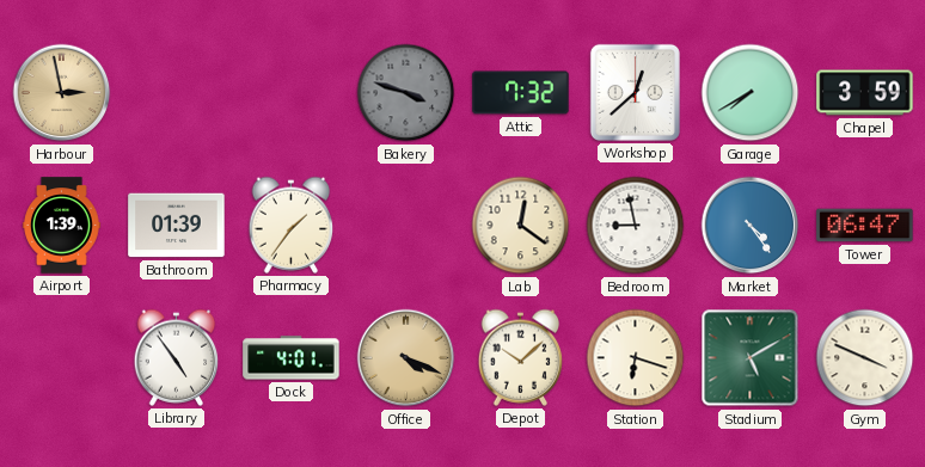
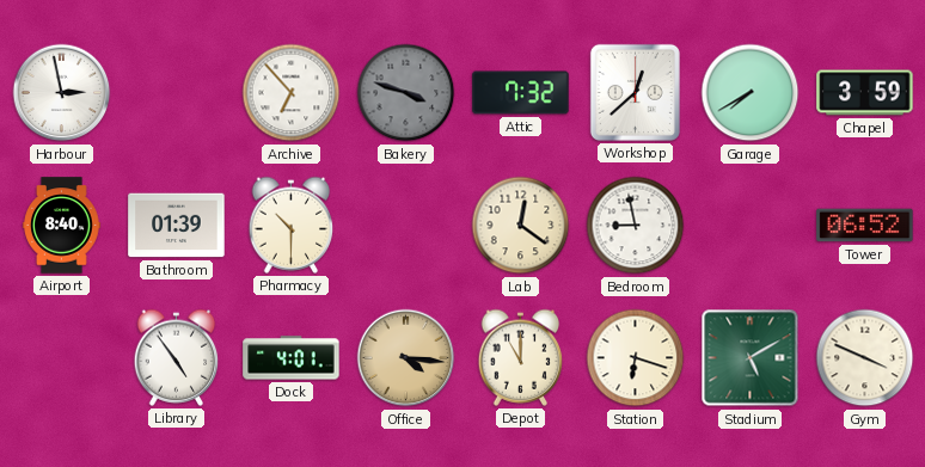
Harbour dial: champagne -> white
Archive: none -> 6:53
Airport: 1:39 -> 8:40
Pharmacy: 1:36 -> 10:30
Market: 4:24 -> none
Tower: 06:47 -> 06:52
Office: 4:19 -> 4:16
Depot: 10:08 -> 11:00
